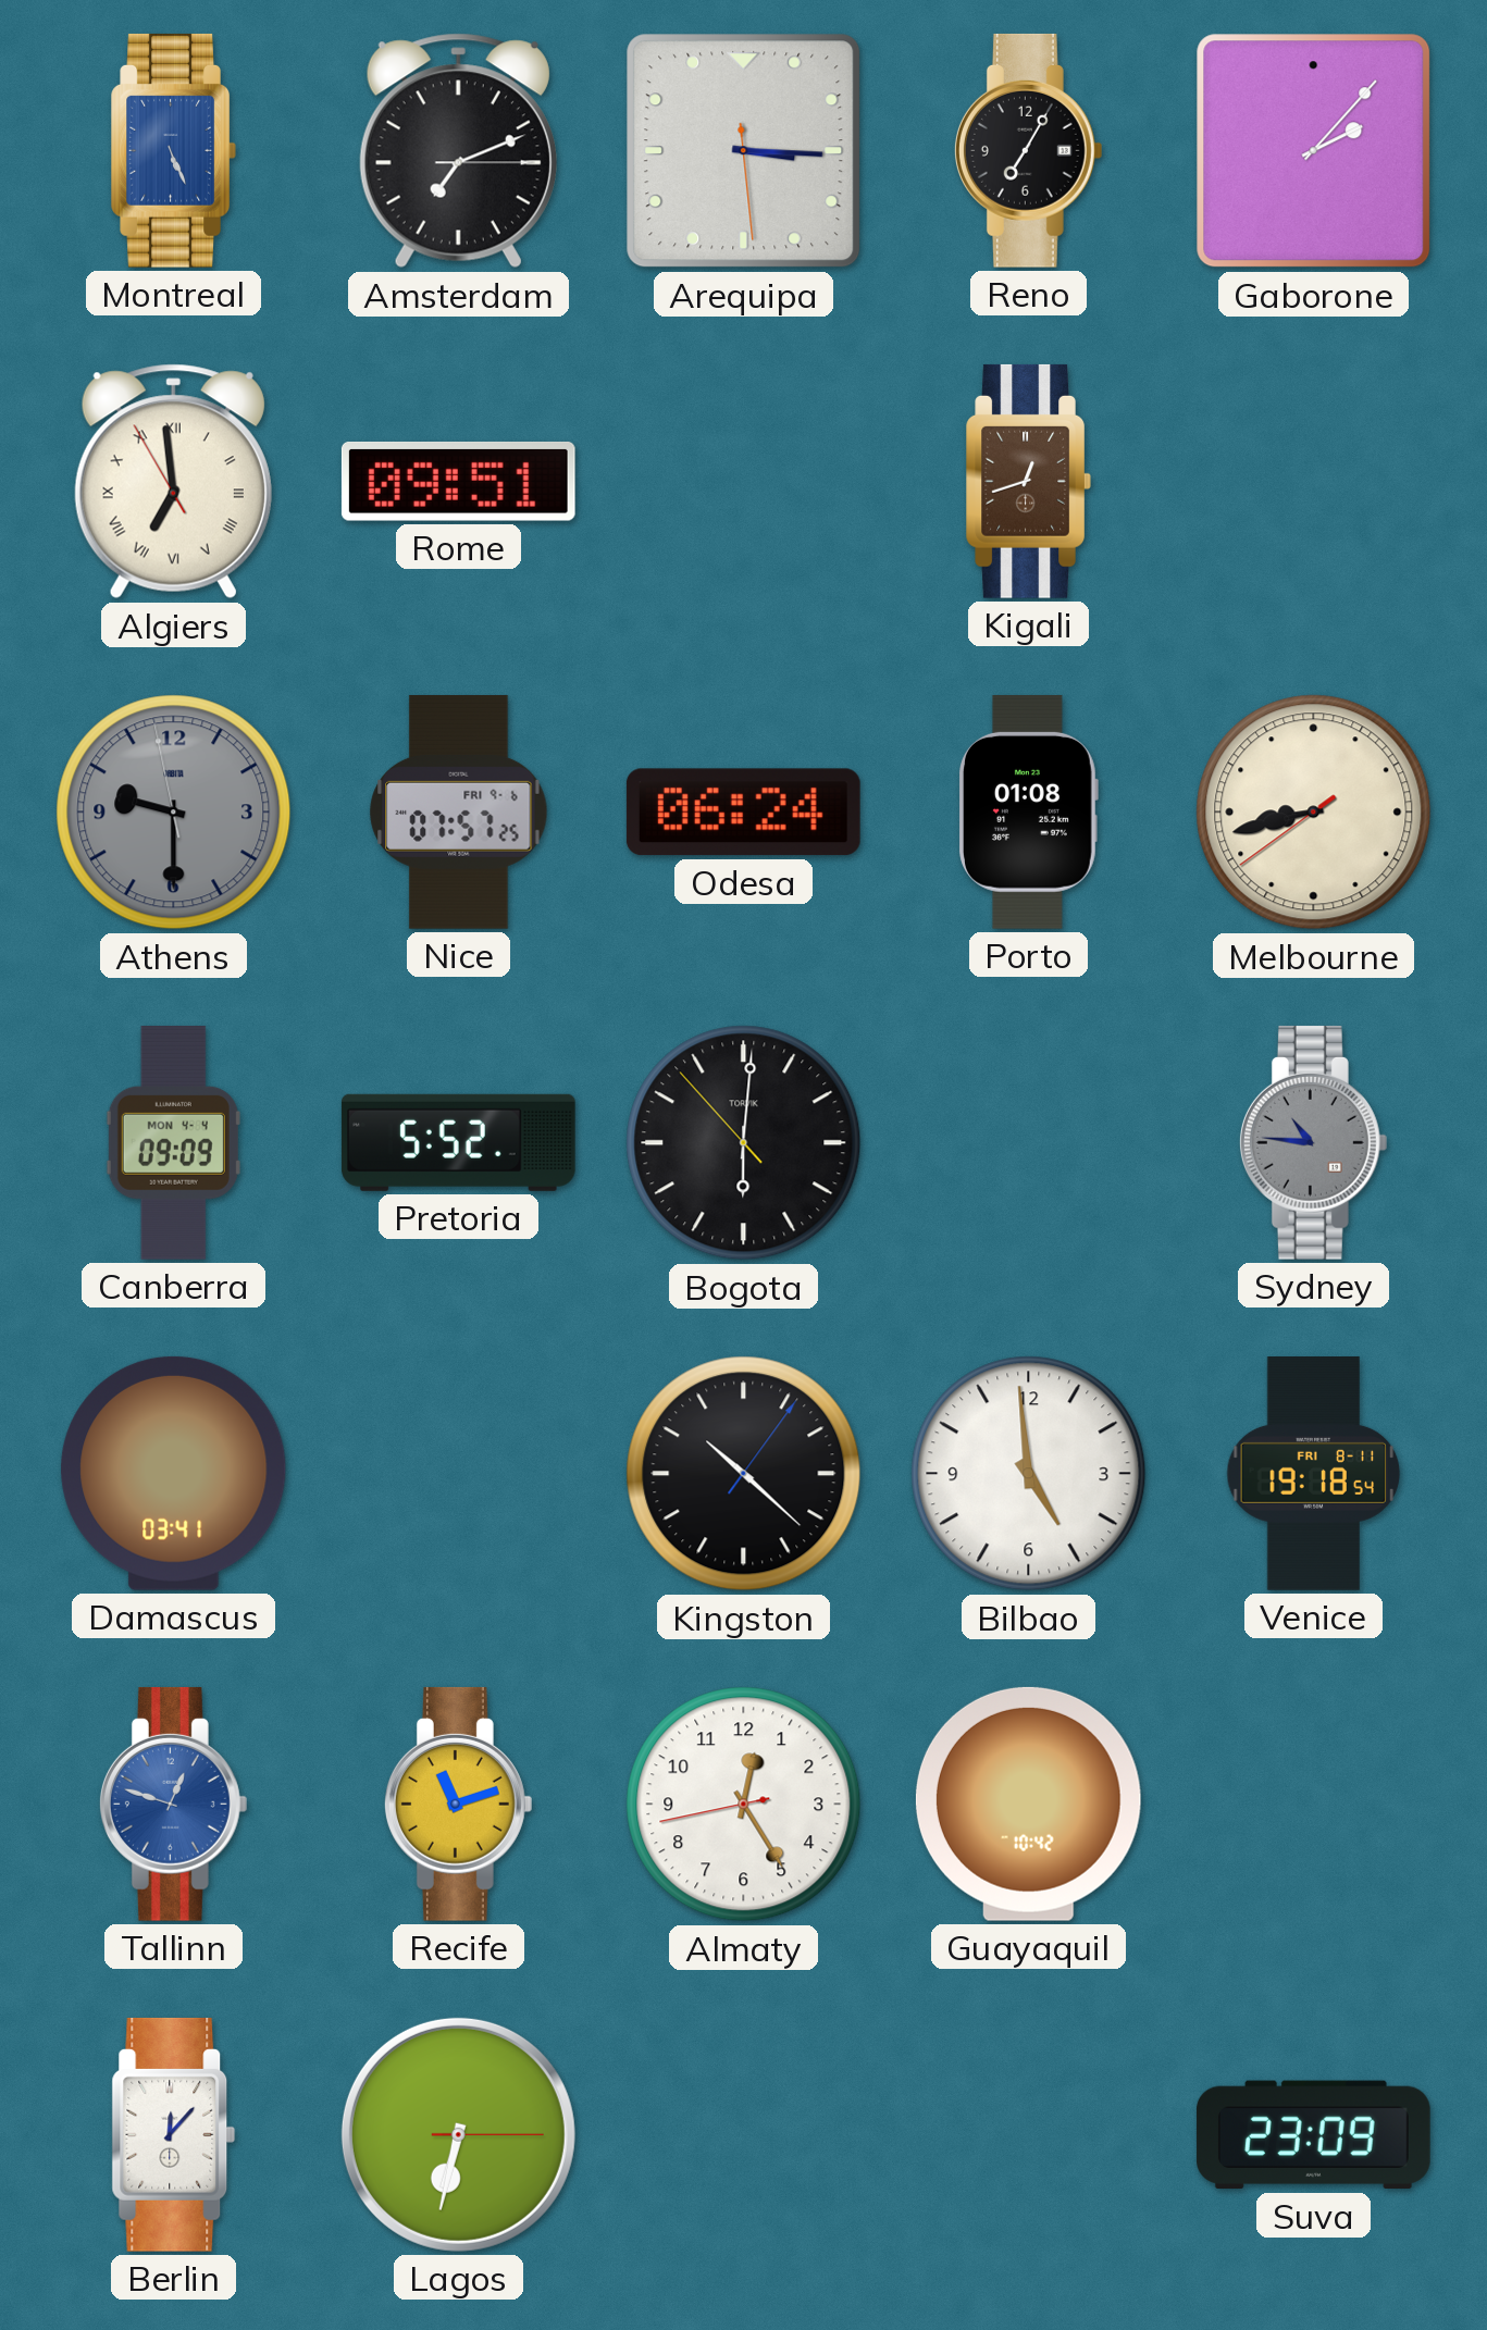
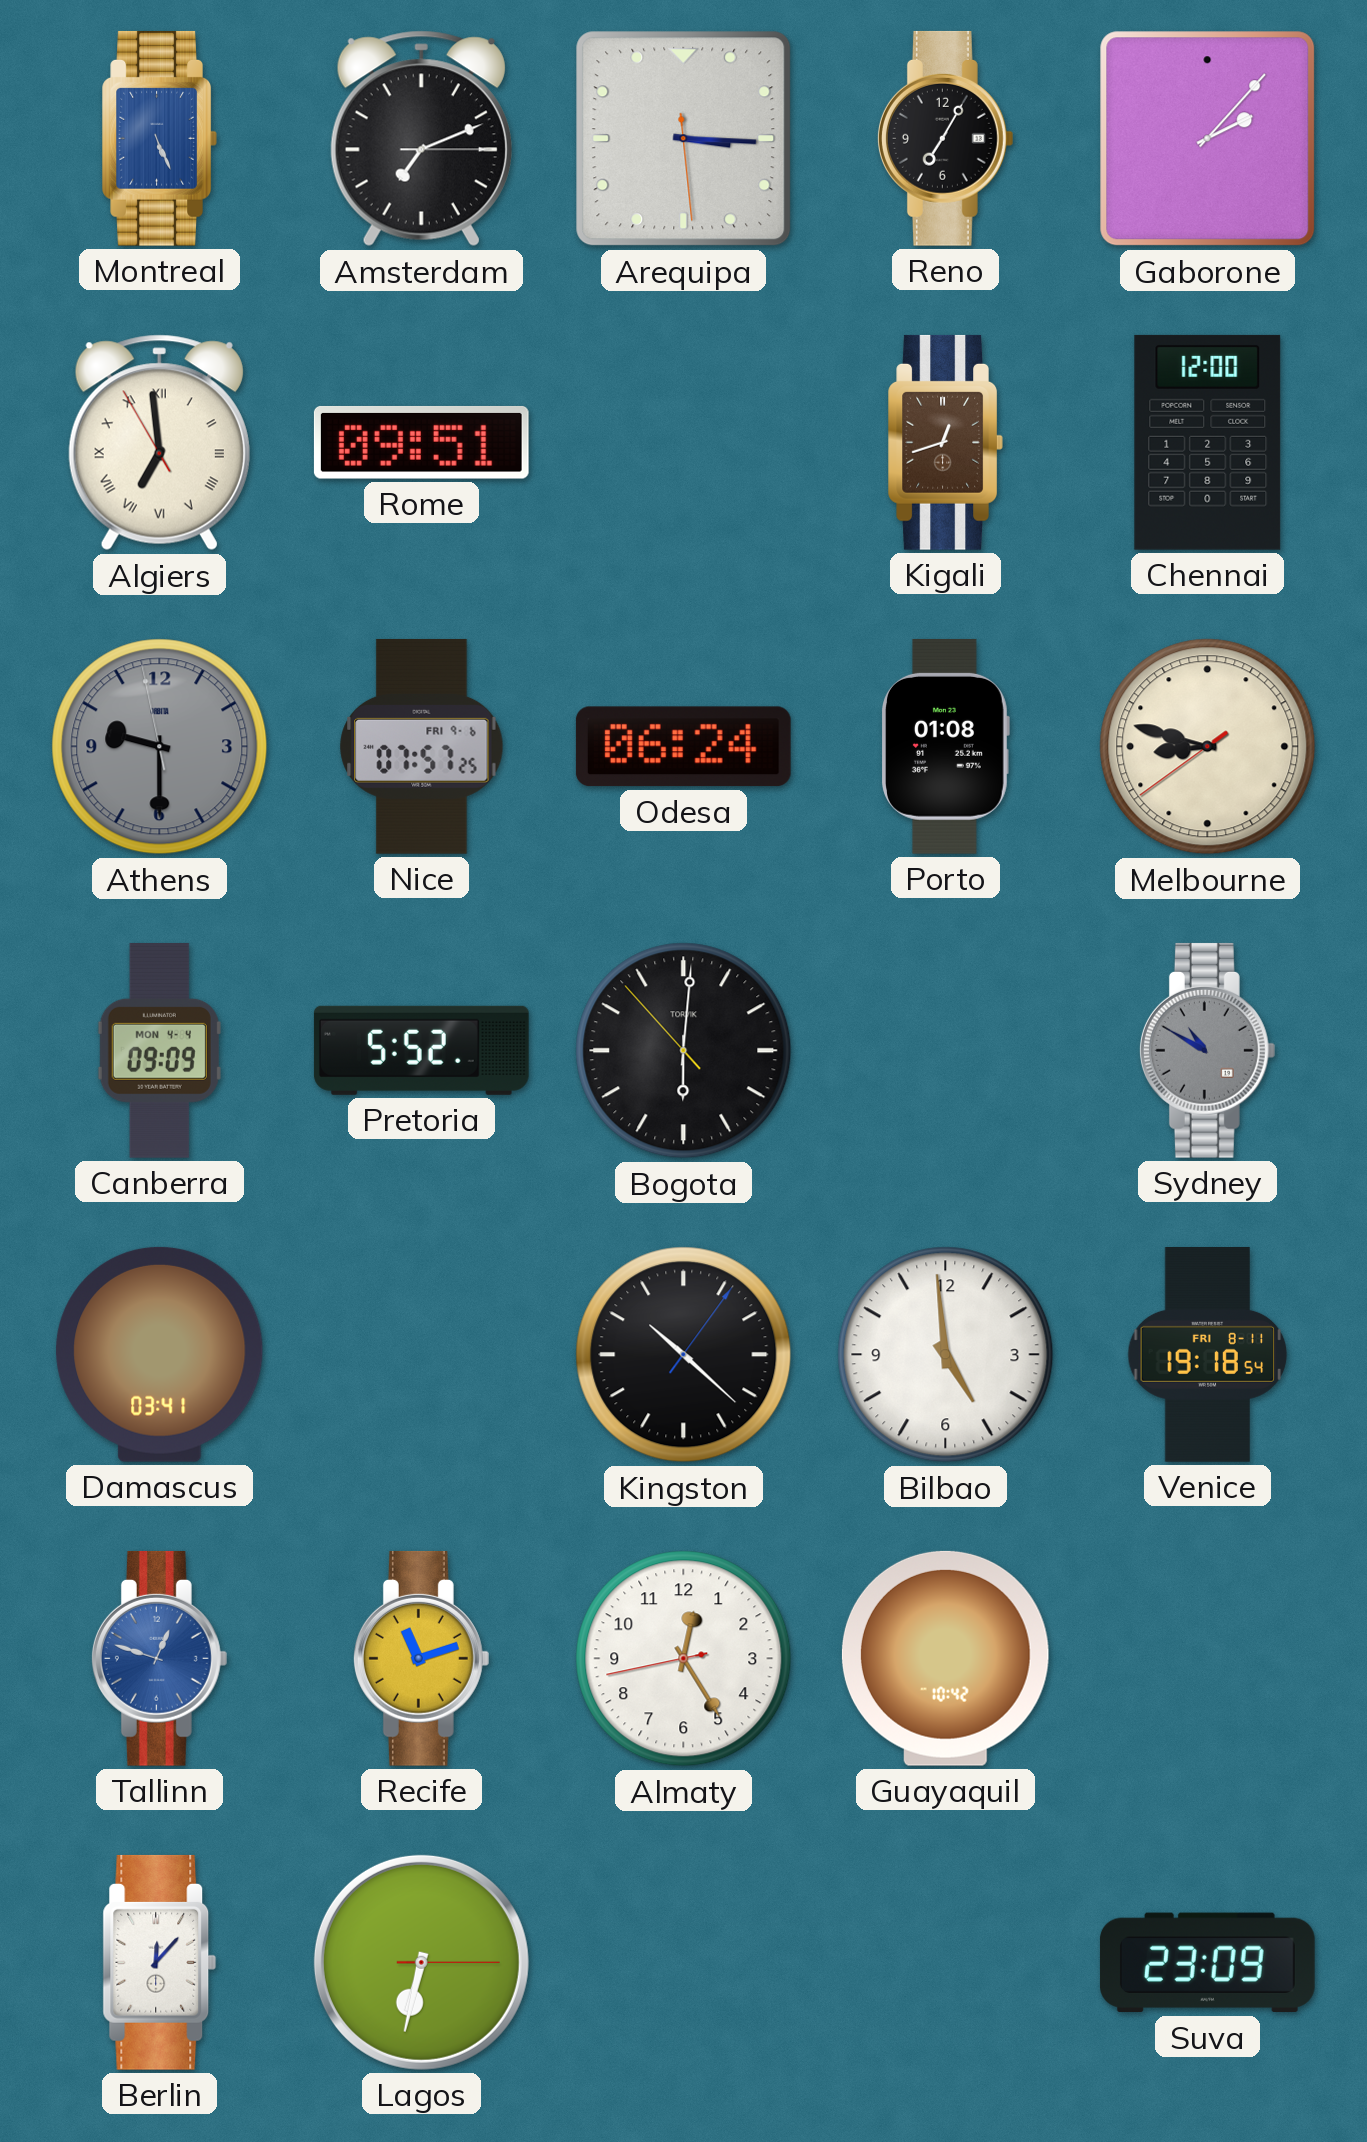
Chennai: none -> 12:00
Melbourne: 8:42 -> 8:47
Sydney: 10:46 -> 10:50
